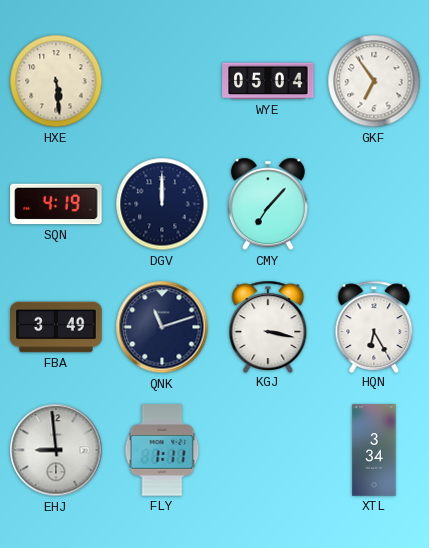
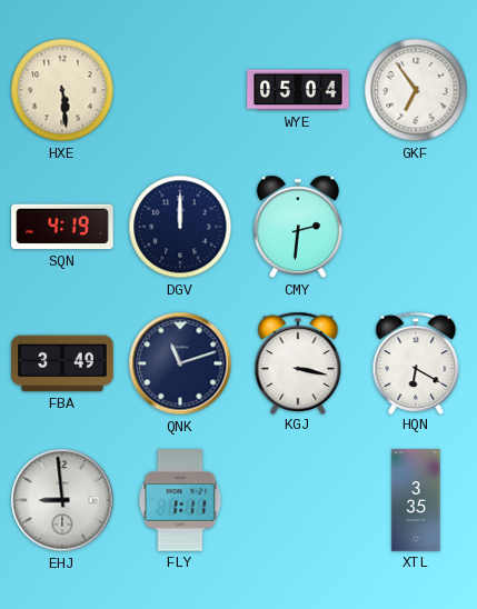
CMY: 7:07 -> 2:31
HQN: 6:25 -> 6:20
XTL: 3:34 -> 3:35
